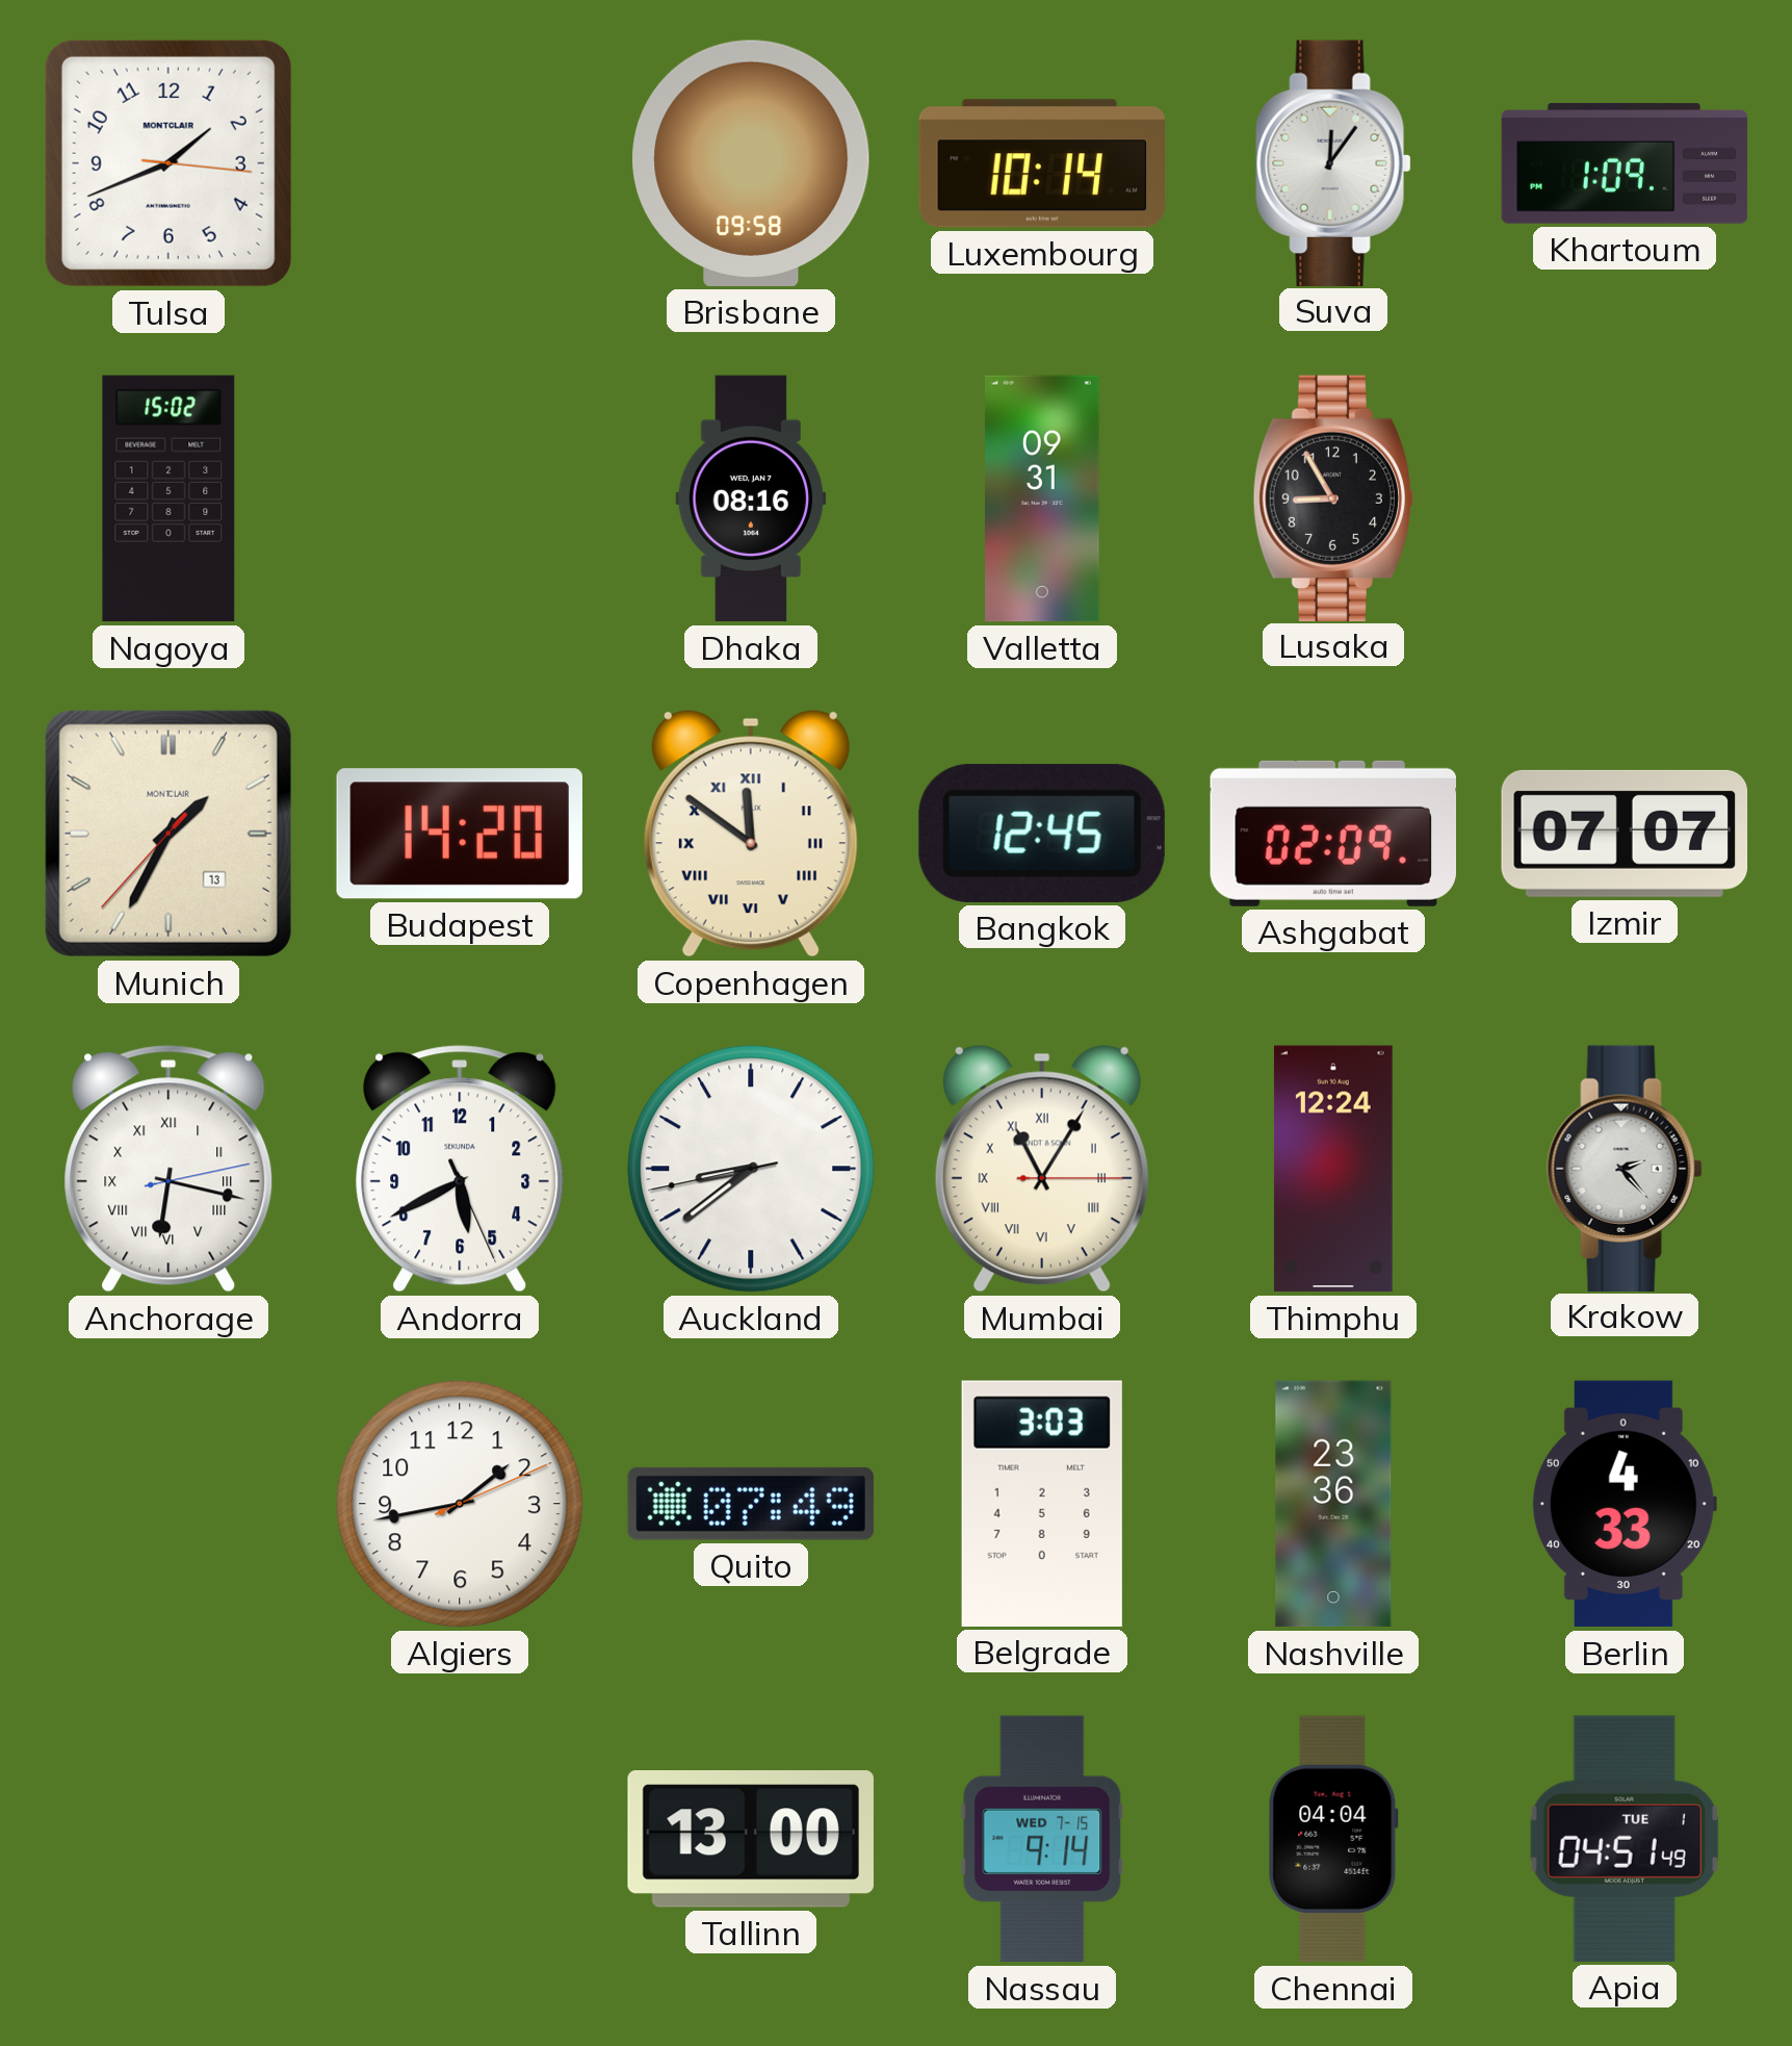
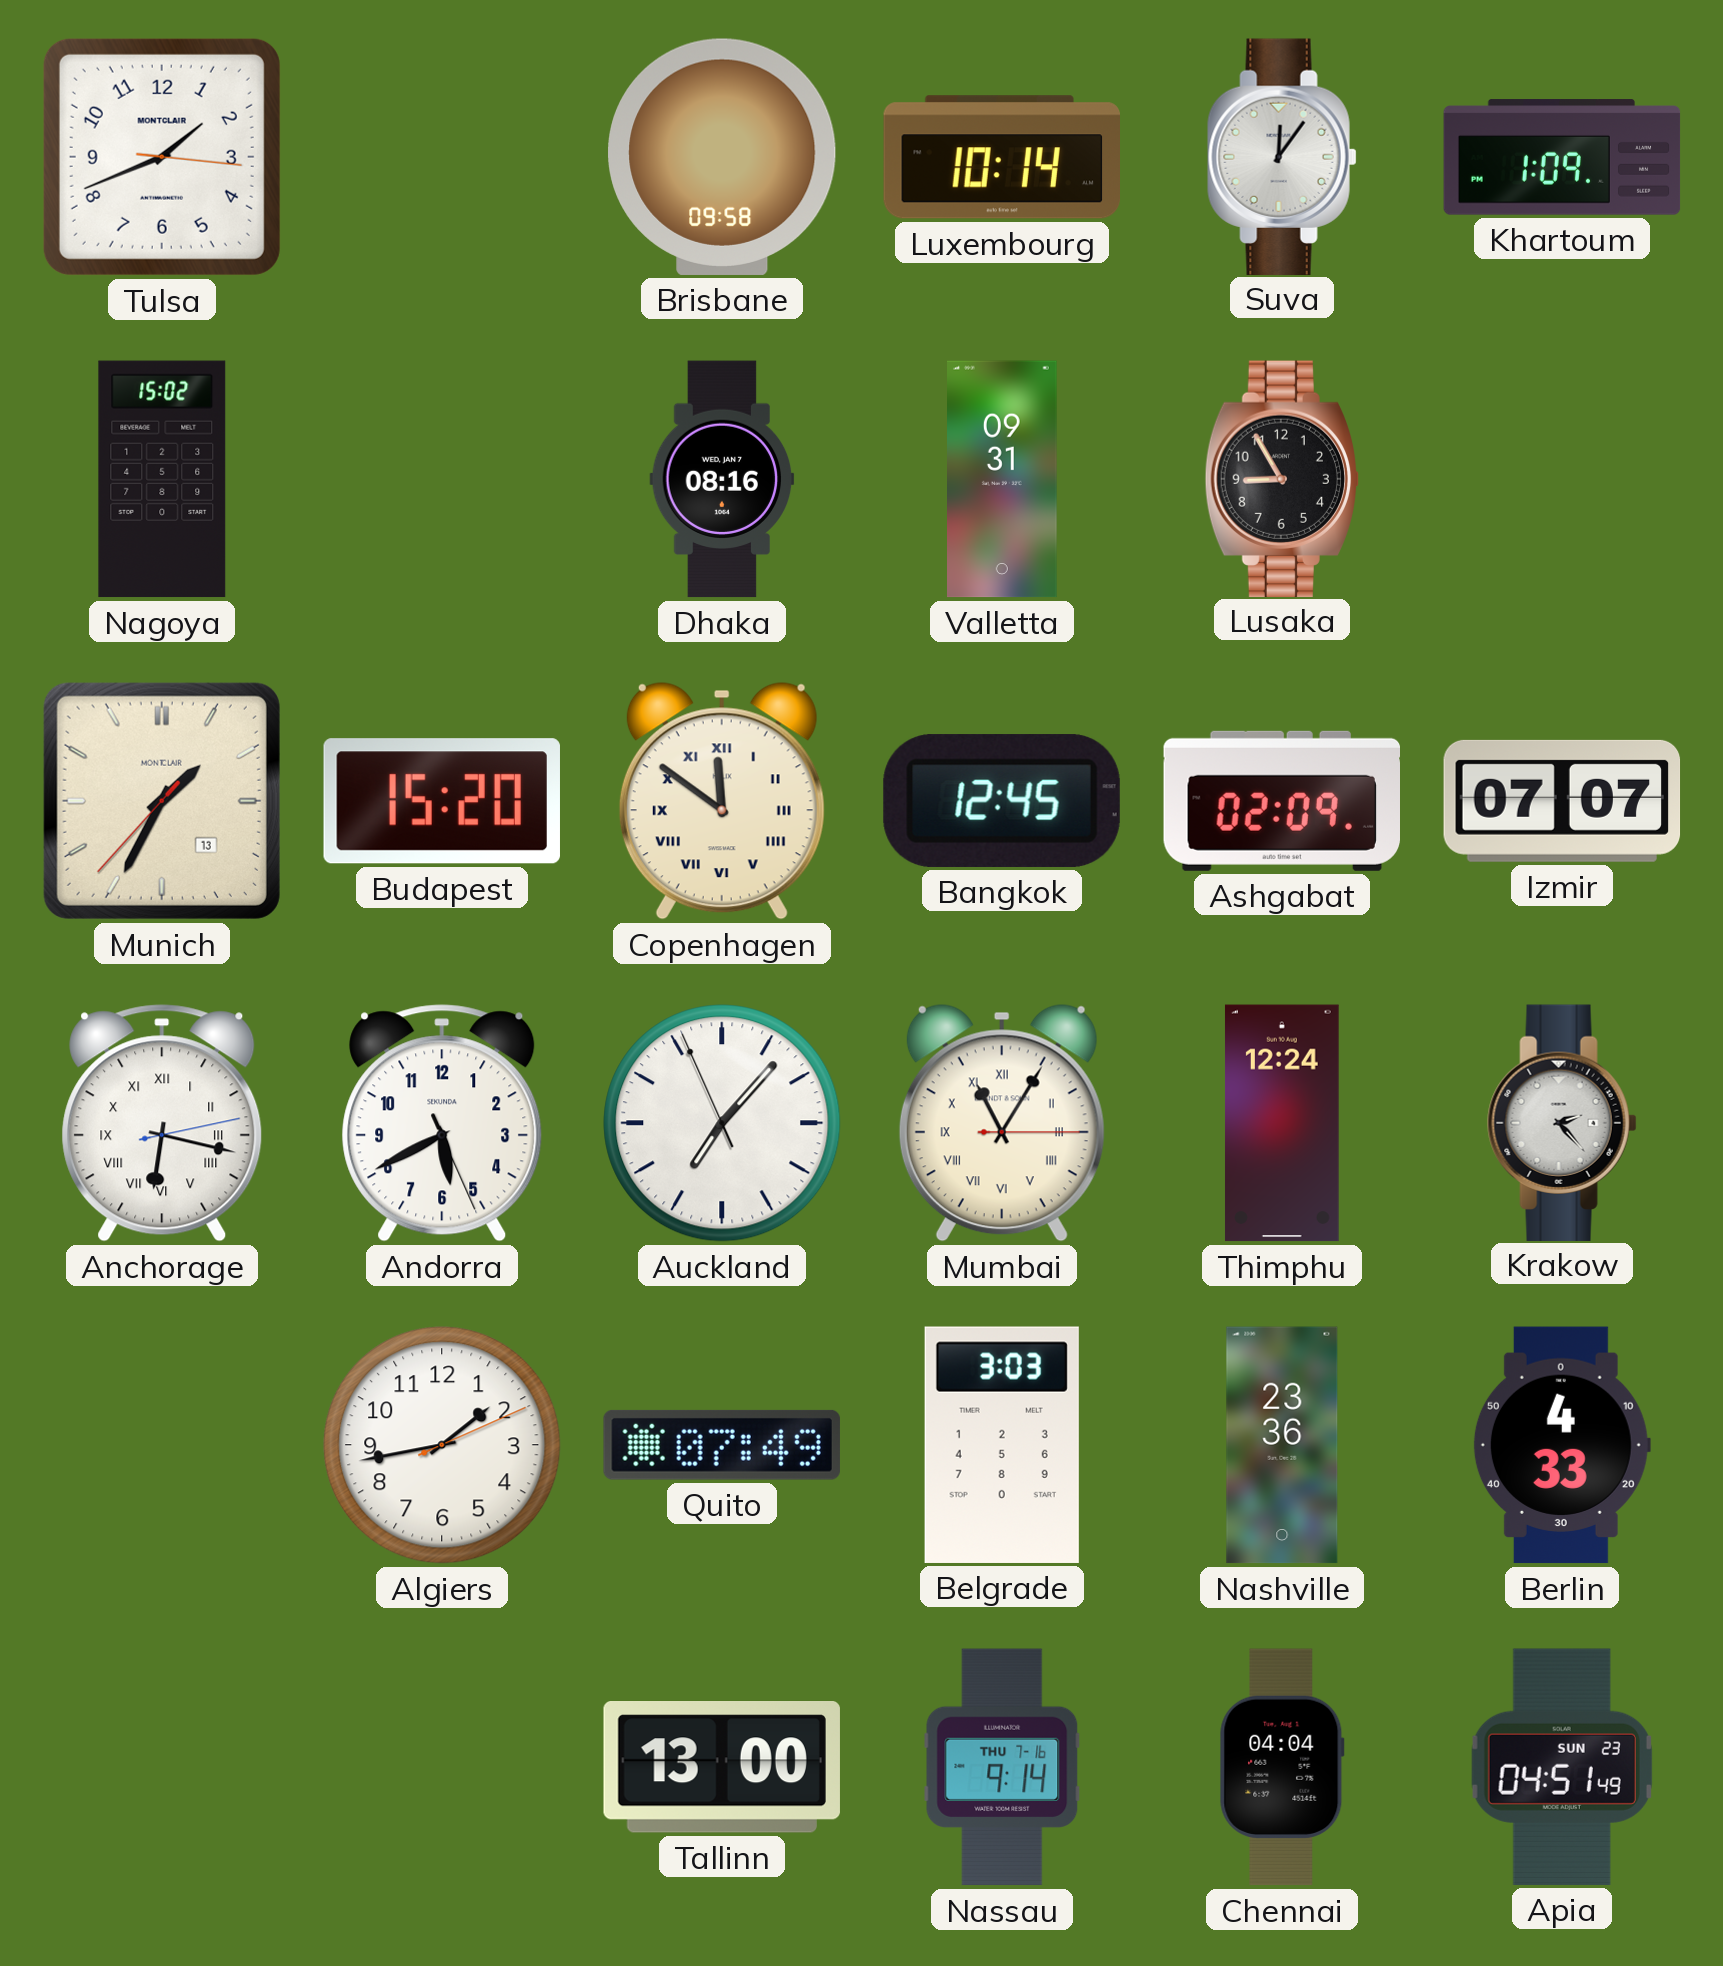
Budapest: 14:20 -> 15:20
Auckland: 8:38 -> 7:06
Nassau date: WED 7-15 -> THU 7-16
Apia date: TUE 1 -> SUN 23
